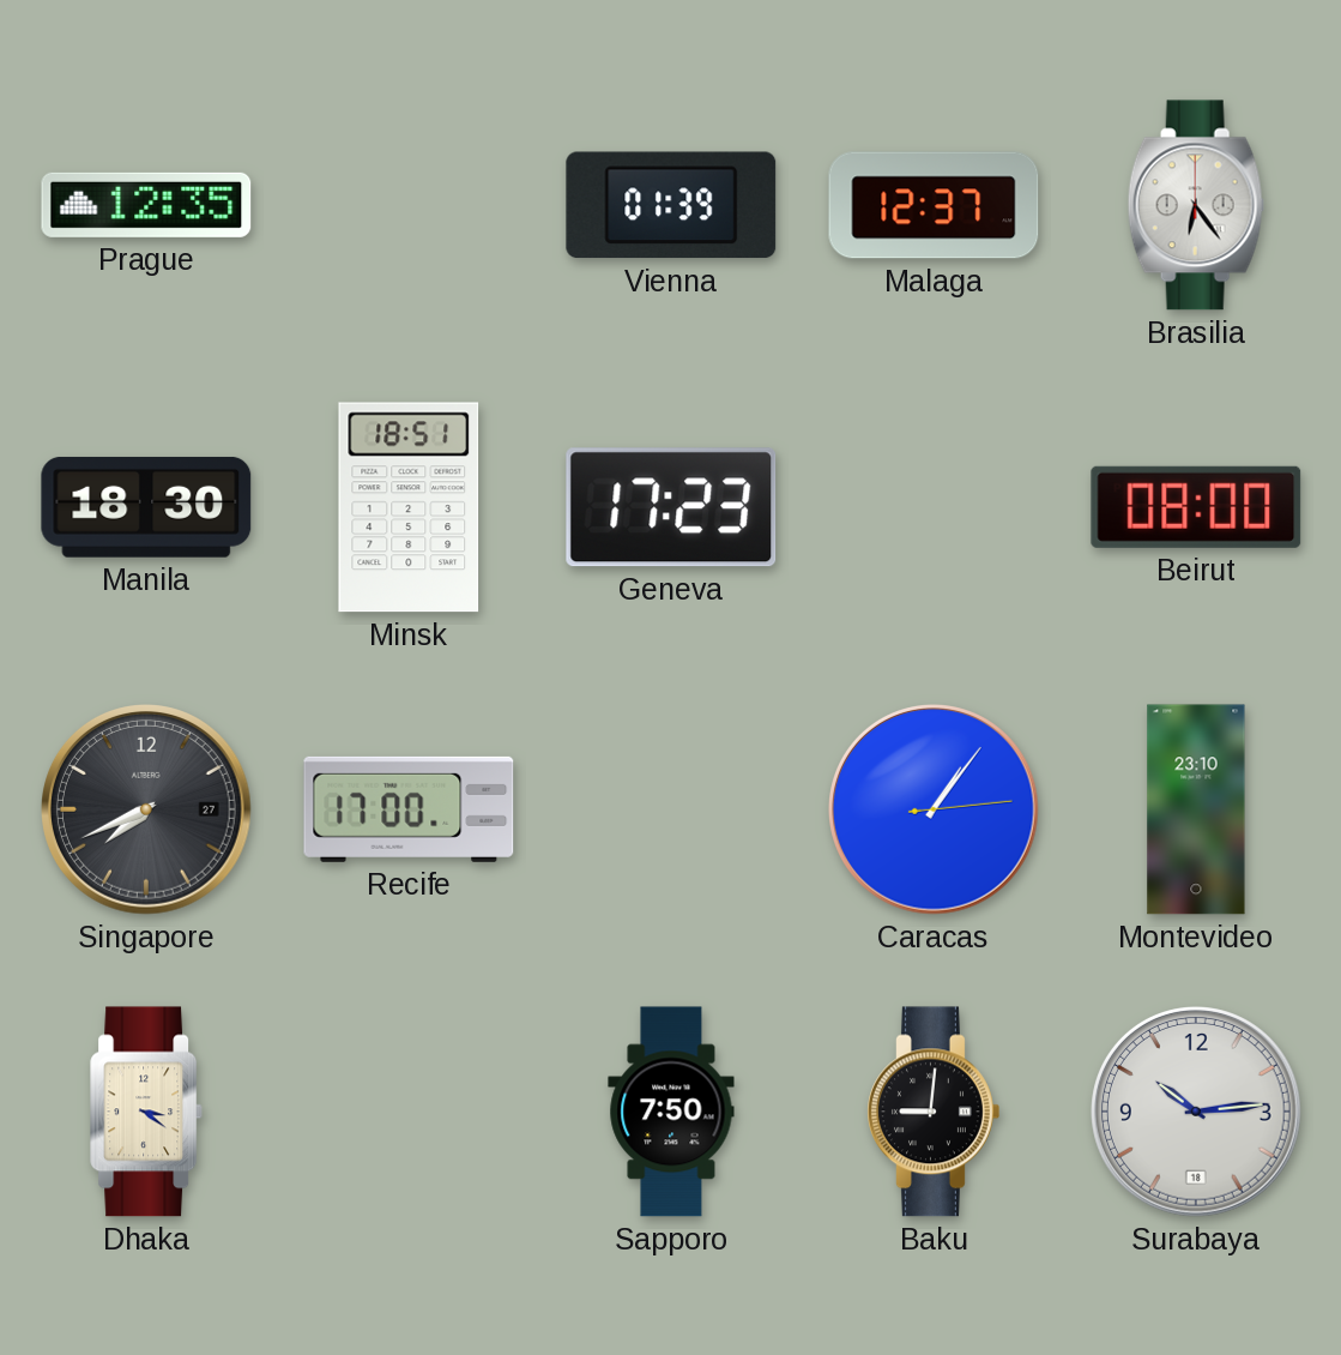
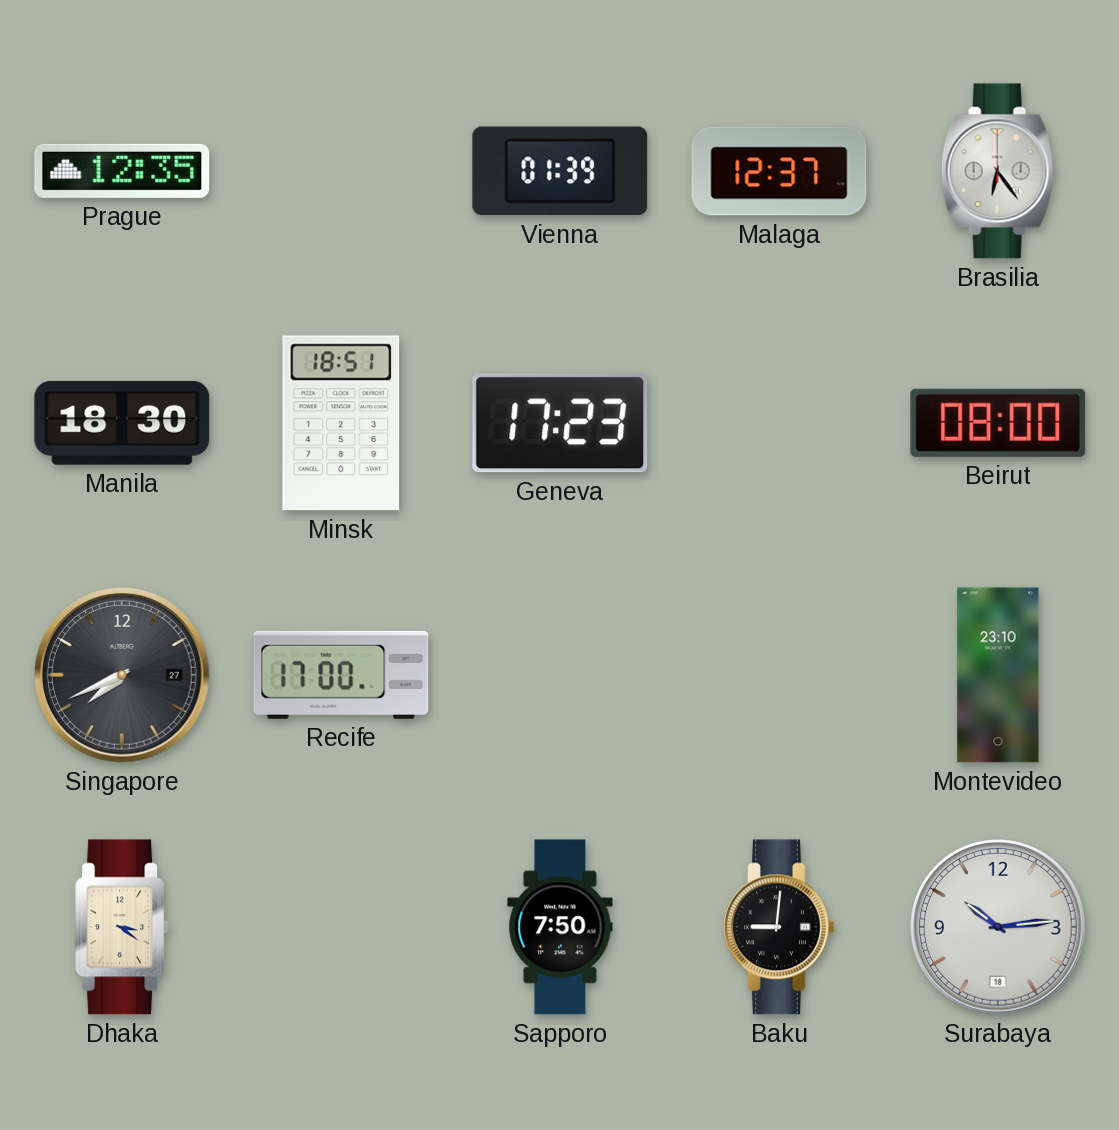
Caracas: 1:06 -> none
